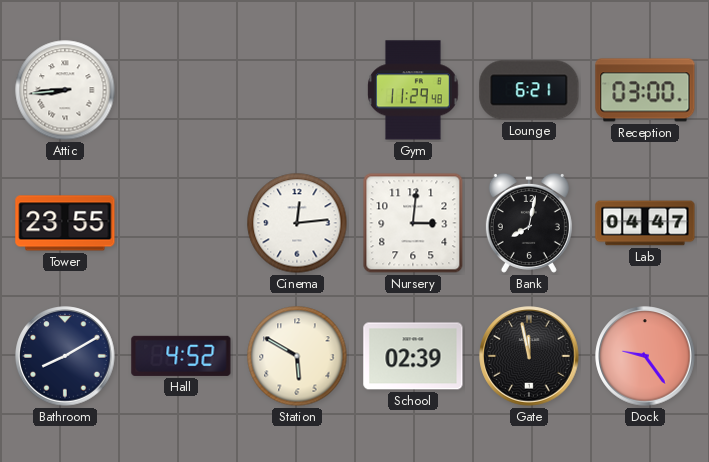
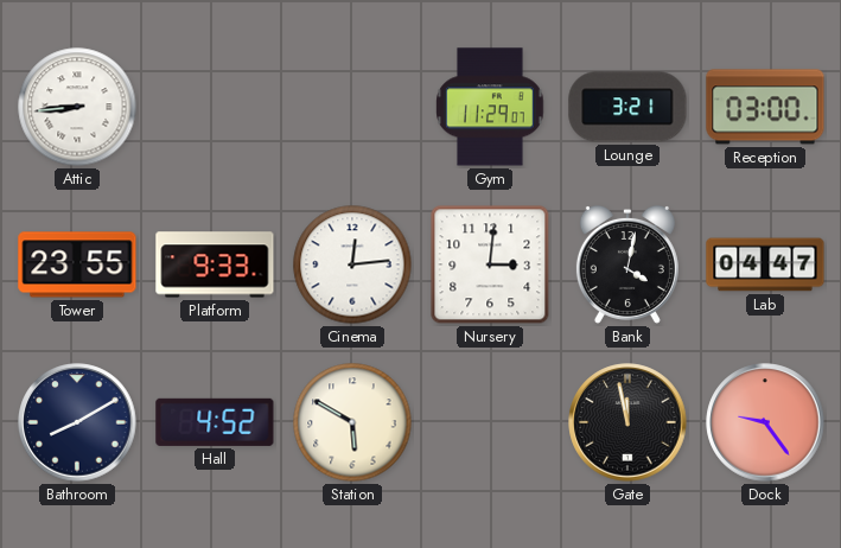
Gym: 11:29:48 -> 11:29:07
Lounge: 6:21 -> 3:21
Platform: none -> 9:33
Bank: 8:02 -> 4:02
School: 02:39 -> none
